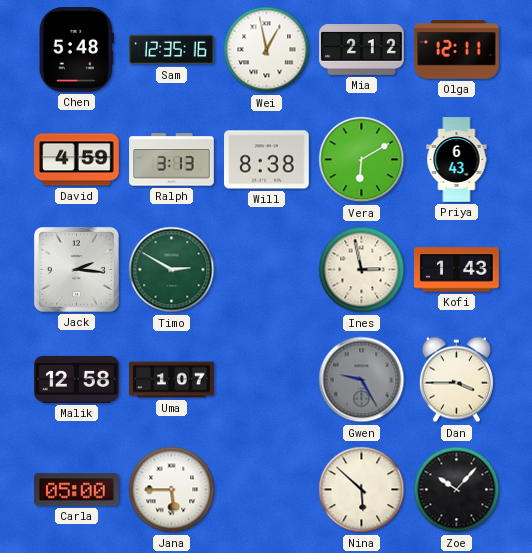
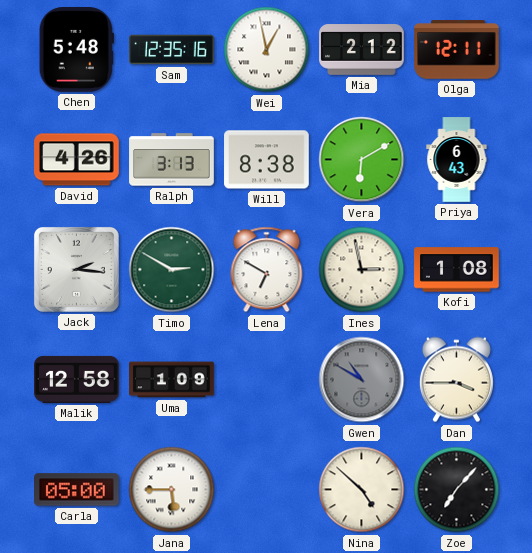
David: 4:59 -> 4:26
Lena: none -> 6:50
Kofi: 1:43 -> 1:08
Uma: 1:07 -> 1:09
Gwen: 9:25 -> 10:50
Nina: 5:52 -> 4:52
Zoe: 10:07 -> 7:07
